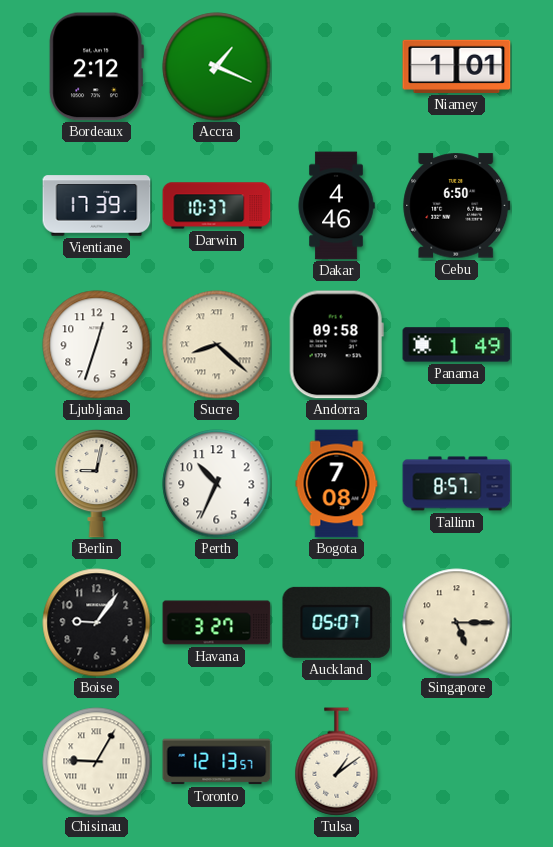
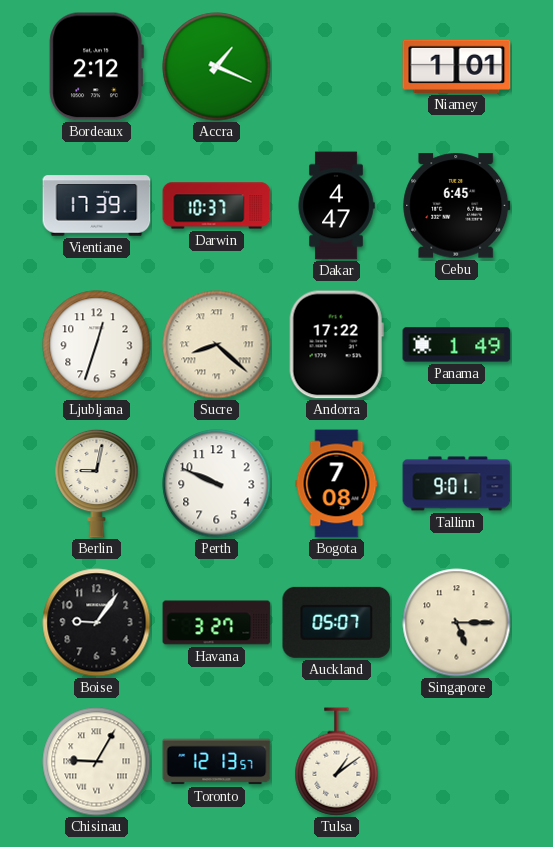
Dakar: 4:46 -> 4:47
Cebu: 6:50 -> 6:45
Andorra: 09:58 -> 17:22
Perth: 10:34 -> 9:49
Tallinn: 8:57 -> 9:01
